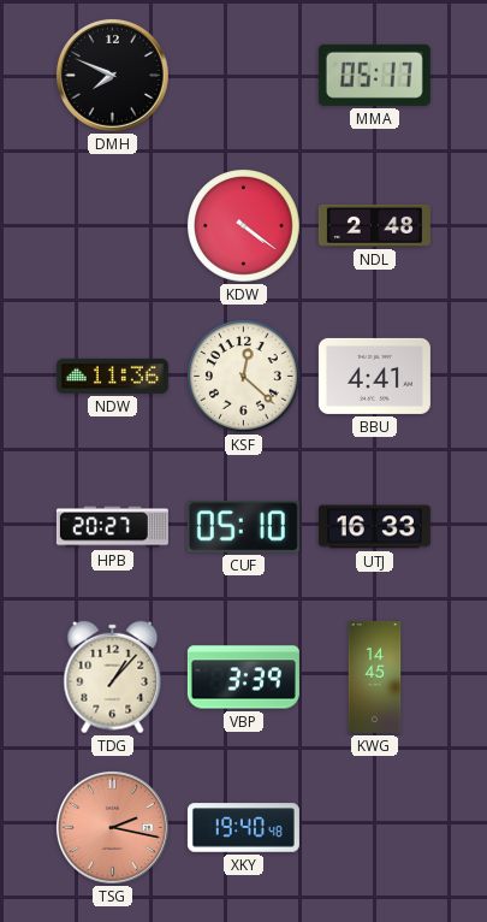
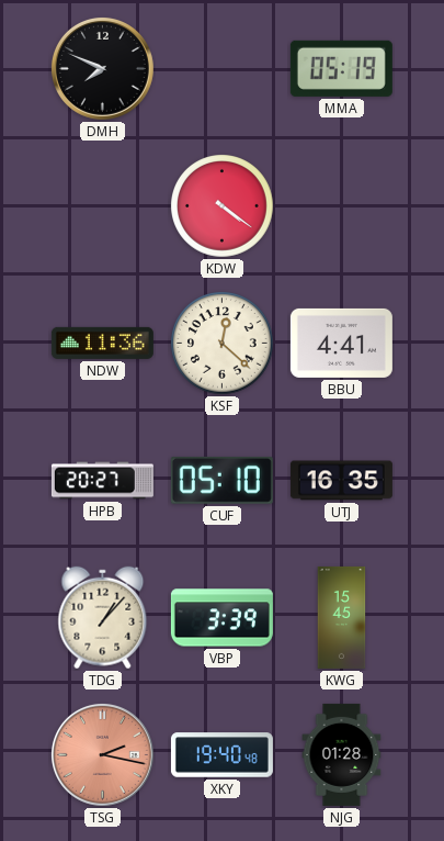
MMA: 05:17 -> 05:19
NDL: 2:48 -> none
UTJ: 16:33 -> 16:35
KWG: 14:45 -> 15:45
NJG: none -> 01:28
